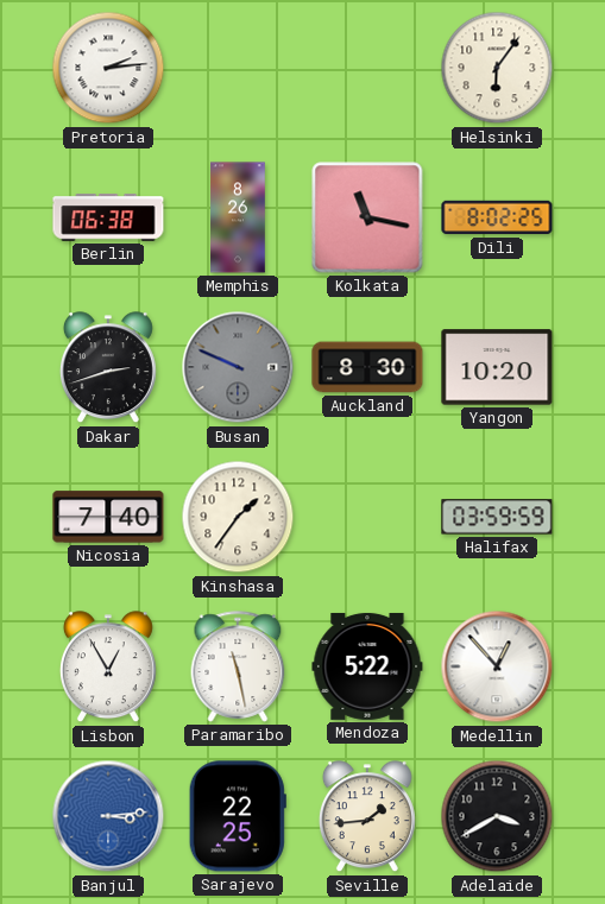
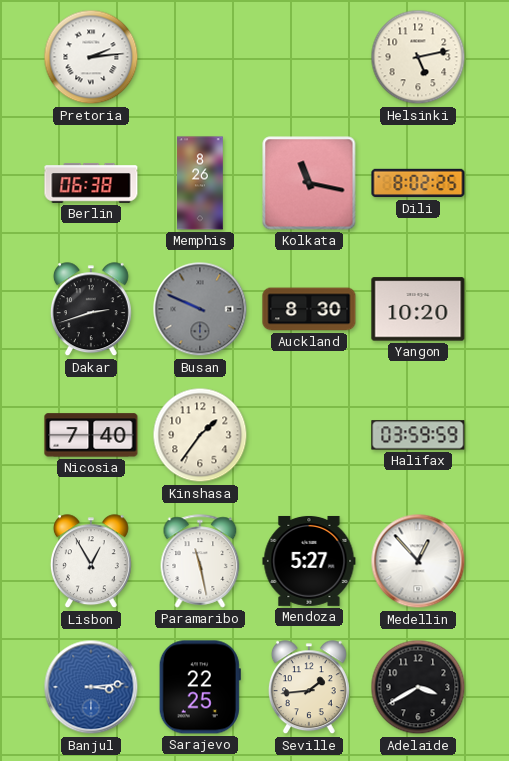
Helsinki: 6:06 -> 5:13
Mendoza: 5:22 -> 5:27
